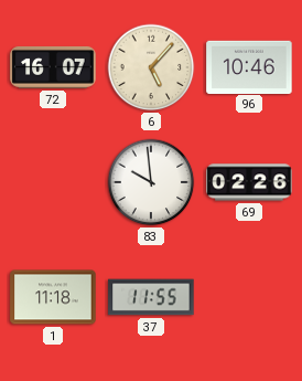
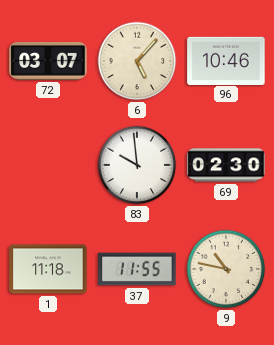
72: 16:07 -> 03:07
69: 02:26 -> 02:30
9: none -> 10:47
